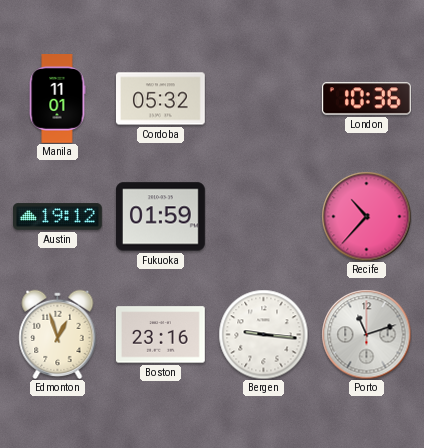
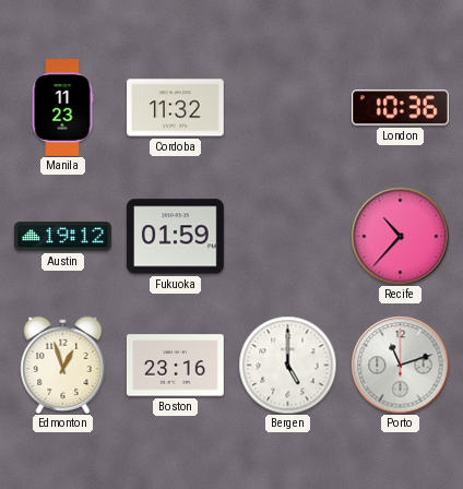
Manila: 11:01 -> 11:23
Cordoba: 05:32 -> 11:32
Bergen: 9:16 -> 5:00
